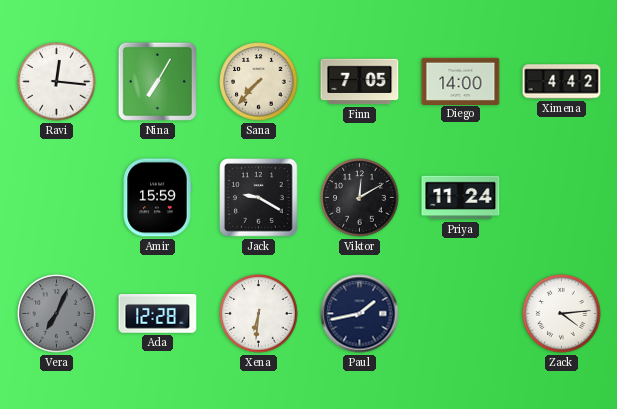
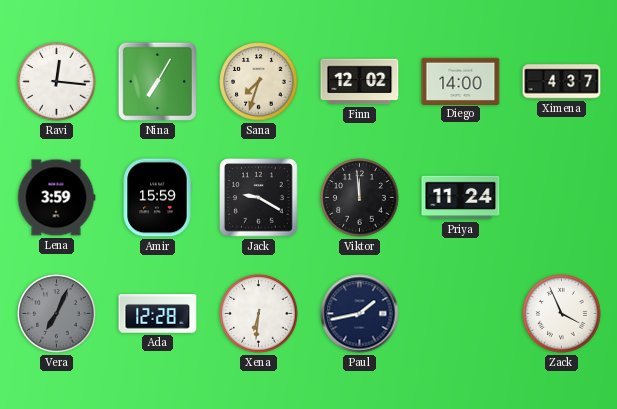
Sana: 7:37 -> 7:33
Finn: 7:05 -> 12:02
Ximena: 4:42 -> 4:37
Lena: none -> 3:59
Viktor: 12:10 -> 11:59
Zack: 4:14 -> 3:56
